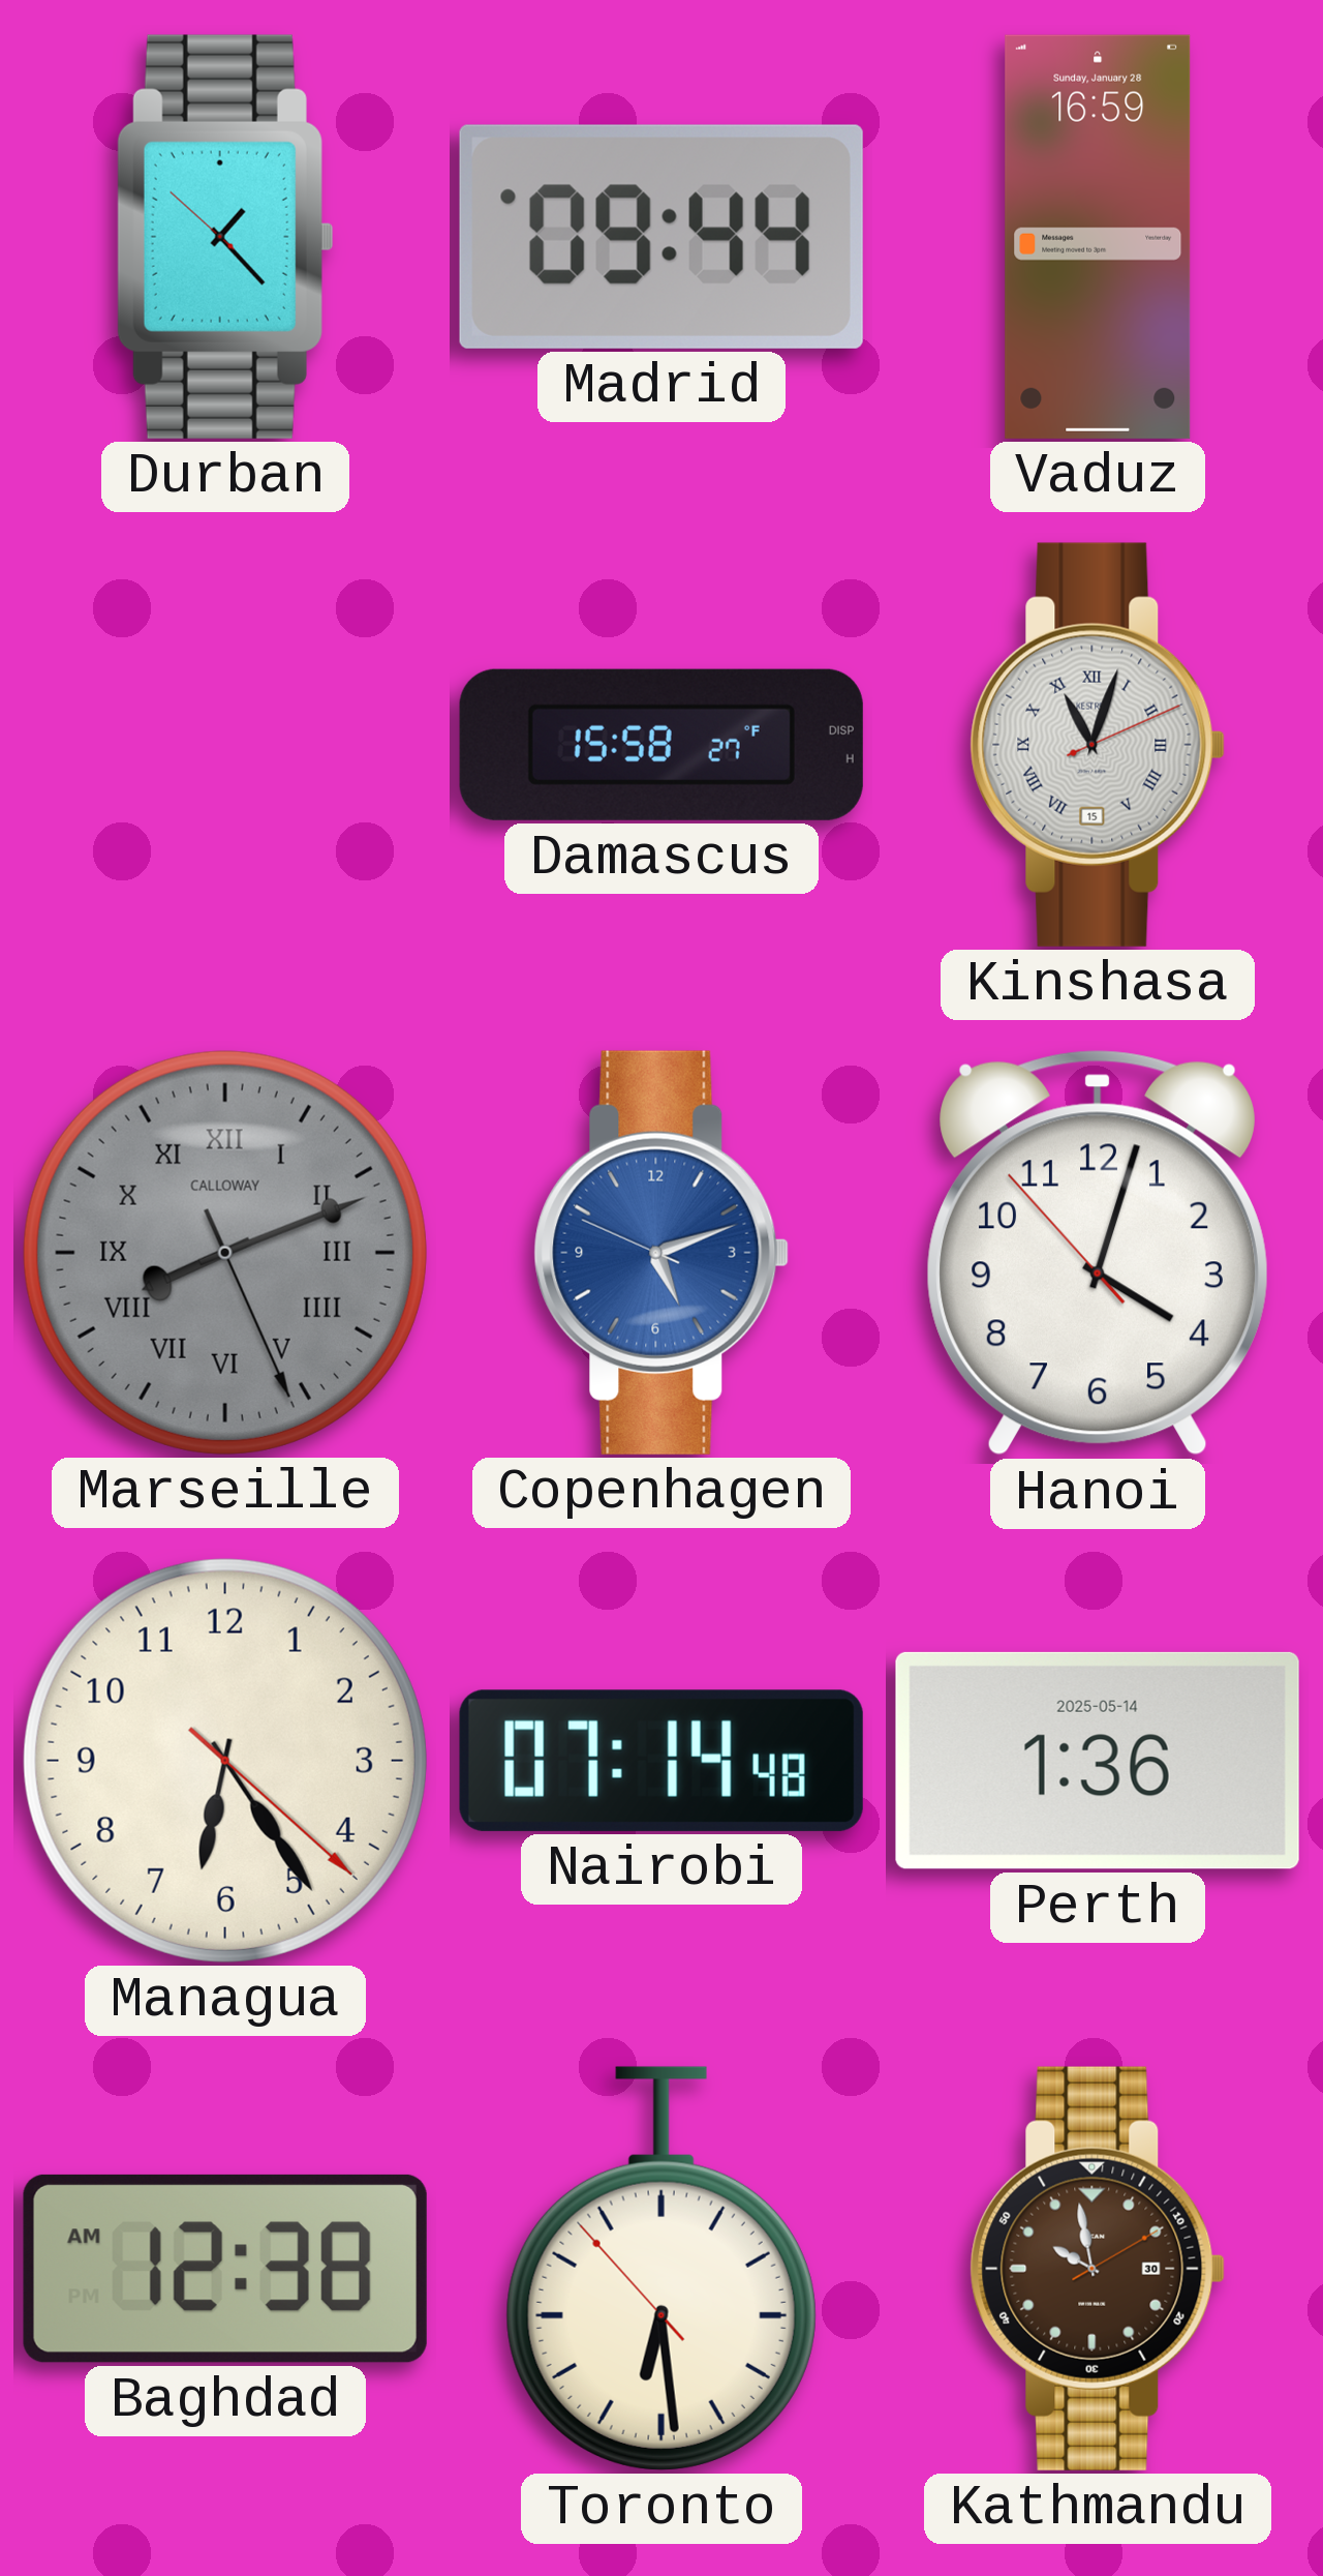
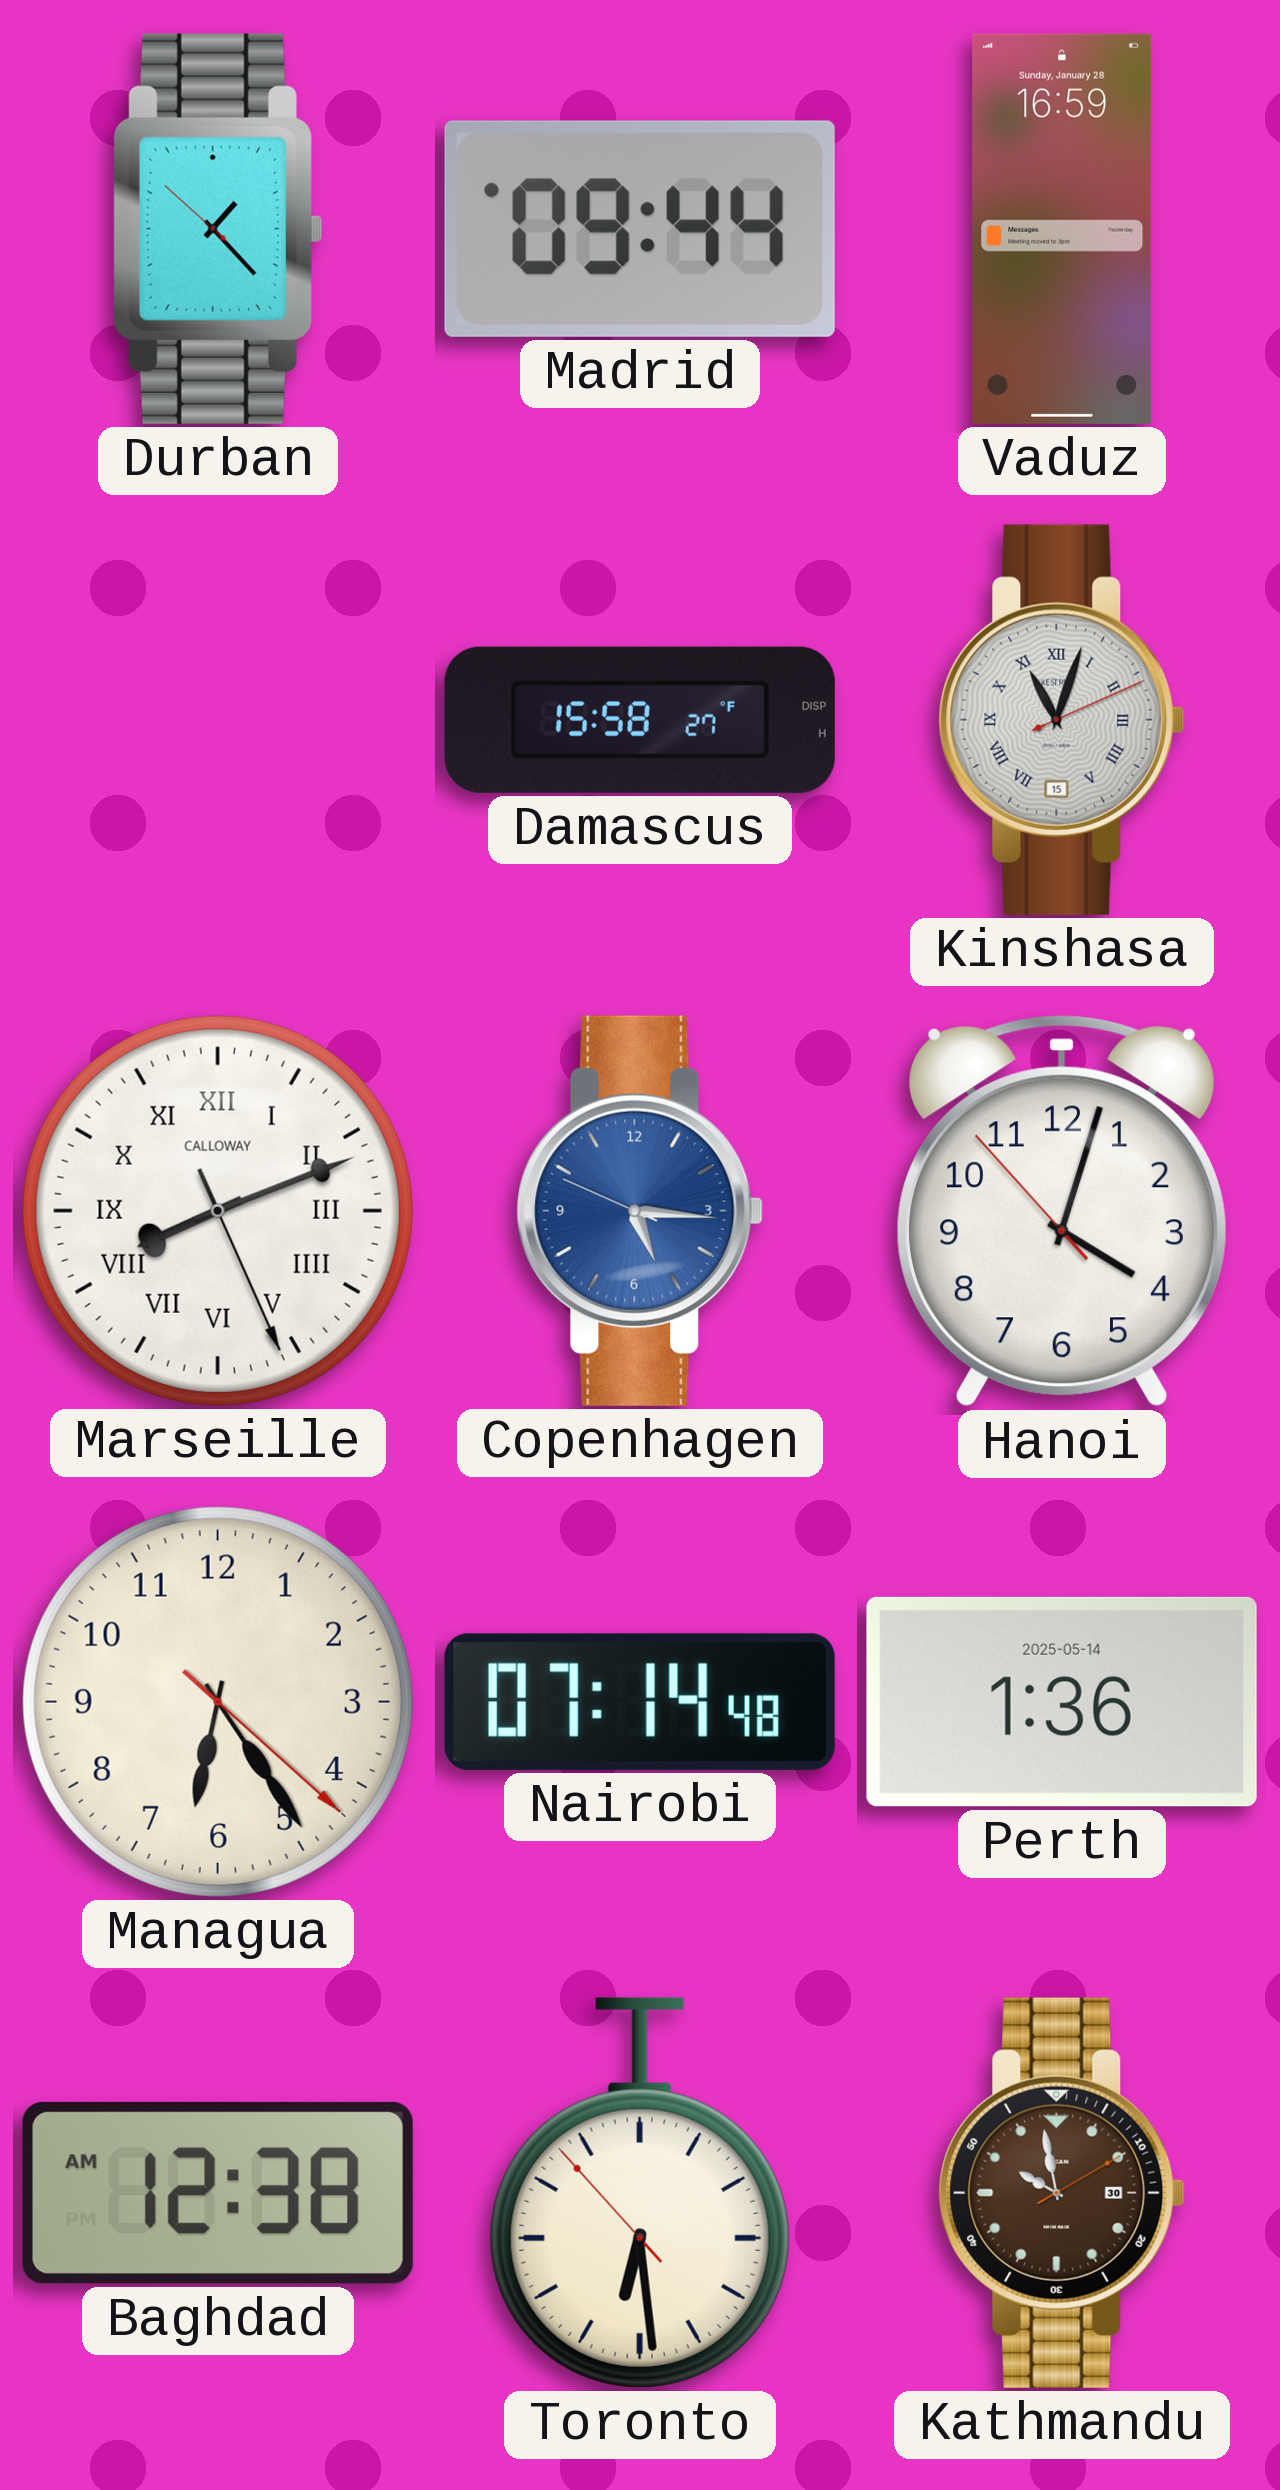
Marseille dial: grey -> white
Copenhagen: 5:11 -> 5:15
